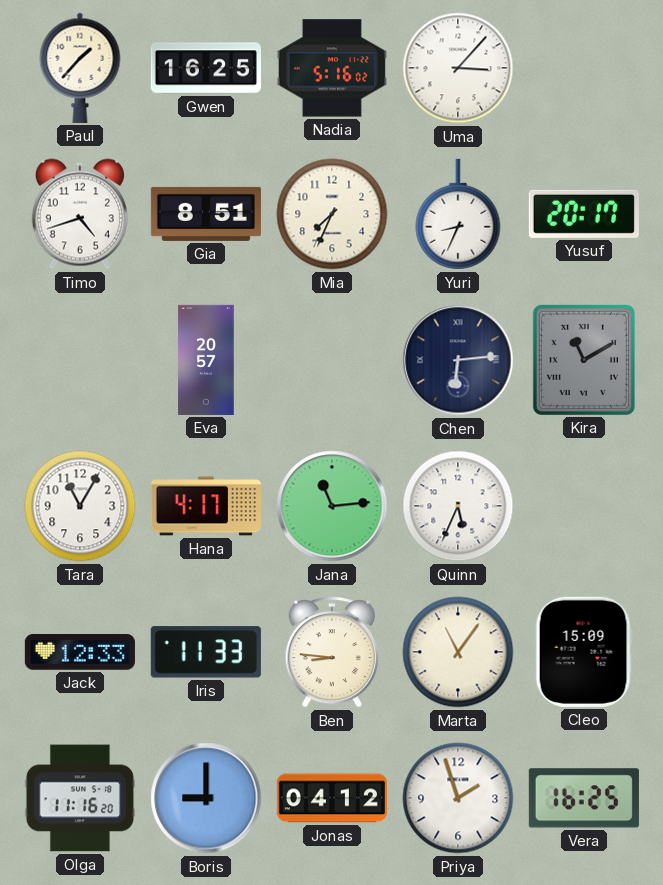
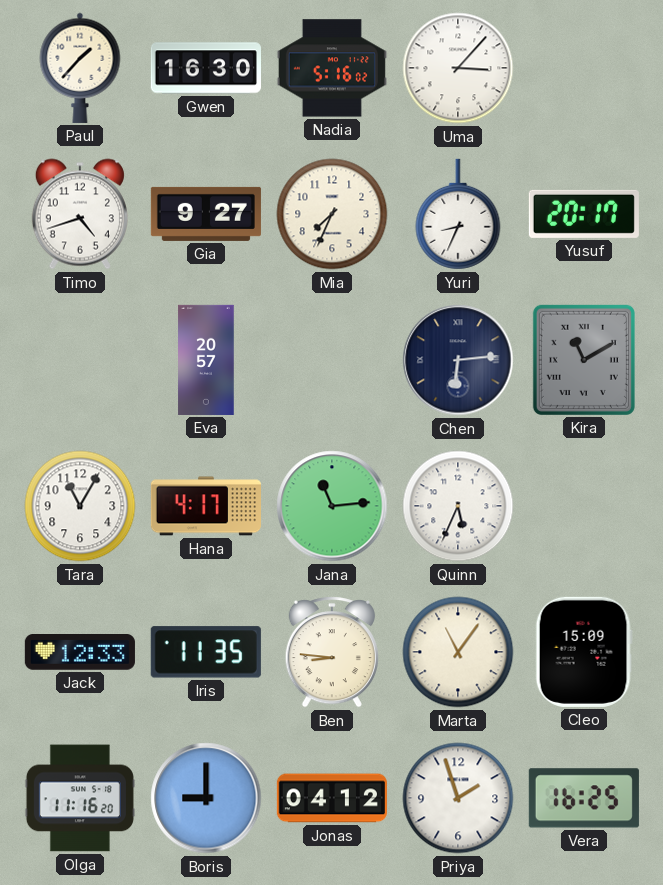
Gwen: 16:25 -> 16:30
Gia: 8:51 -> 9:27
Iris: 11:33 -> 11:35
